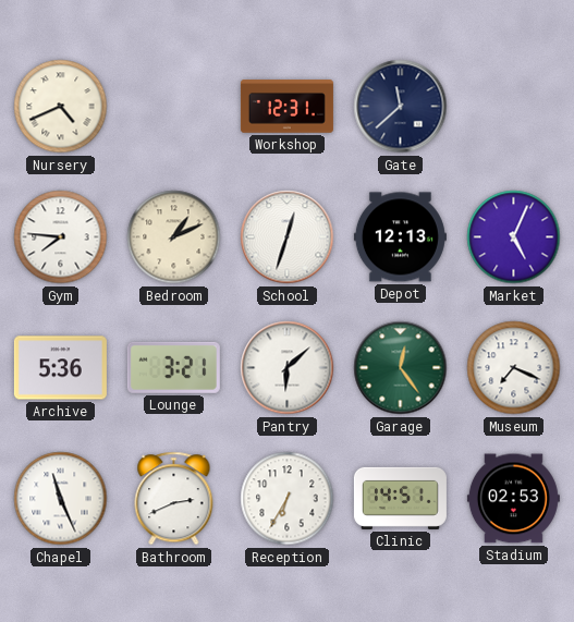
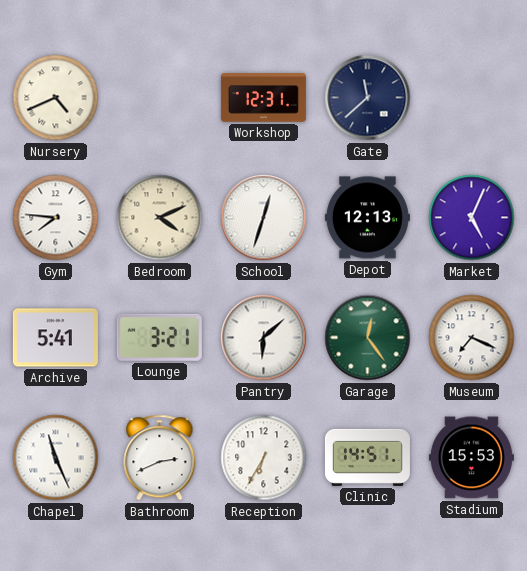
Bedroom: 1:11 -> 4:11
Archive: 5:36 -> 5:41
Stadium: 02:53 -> 15:53
